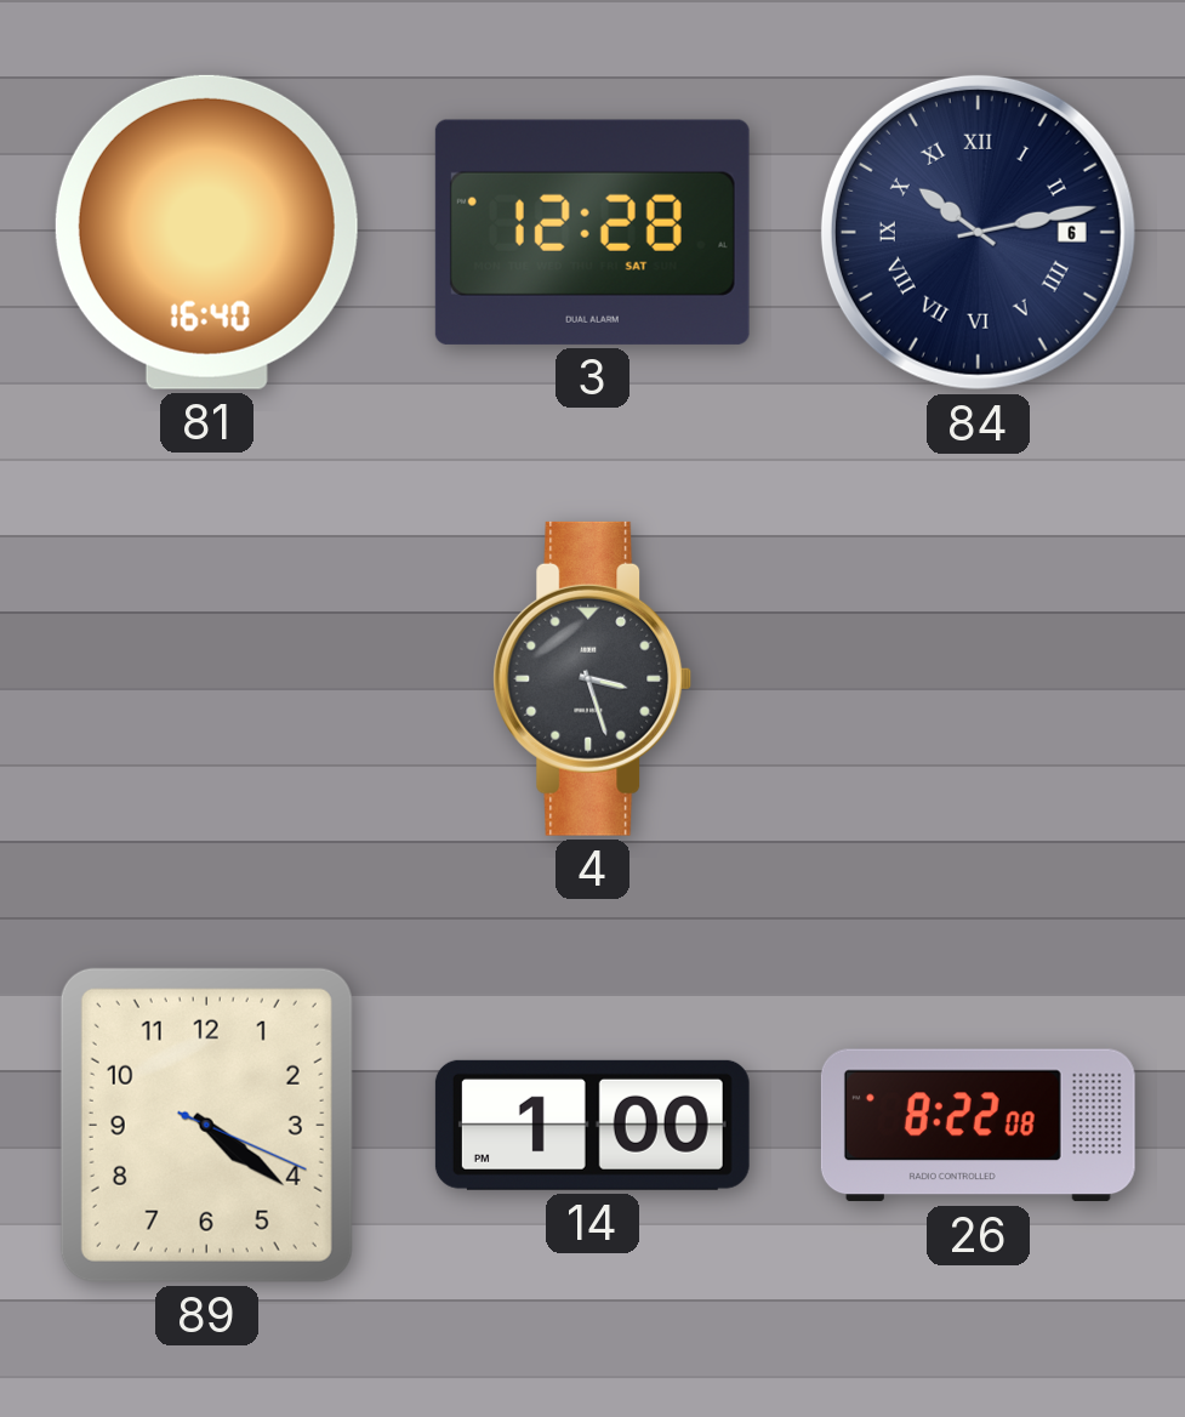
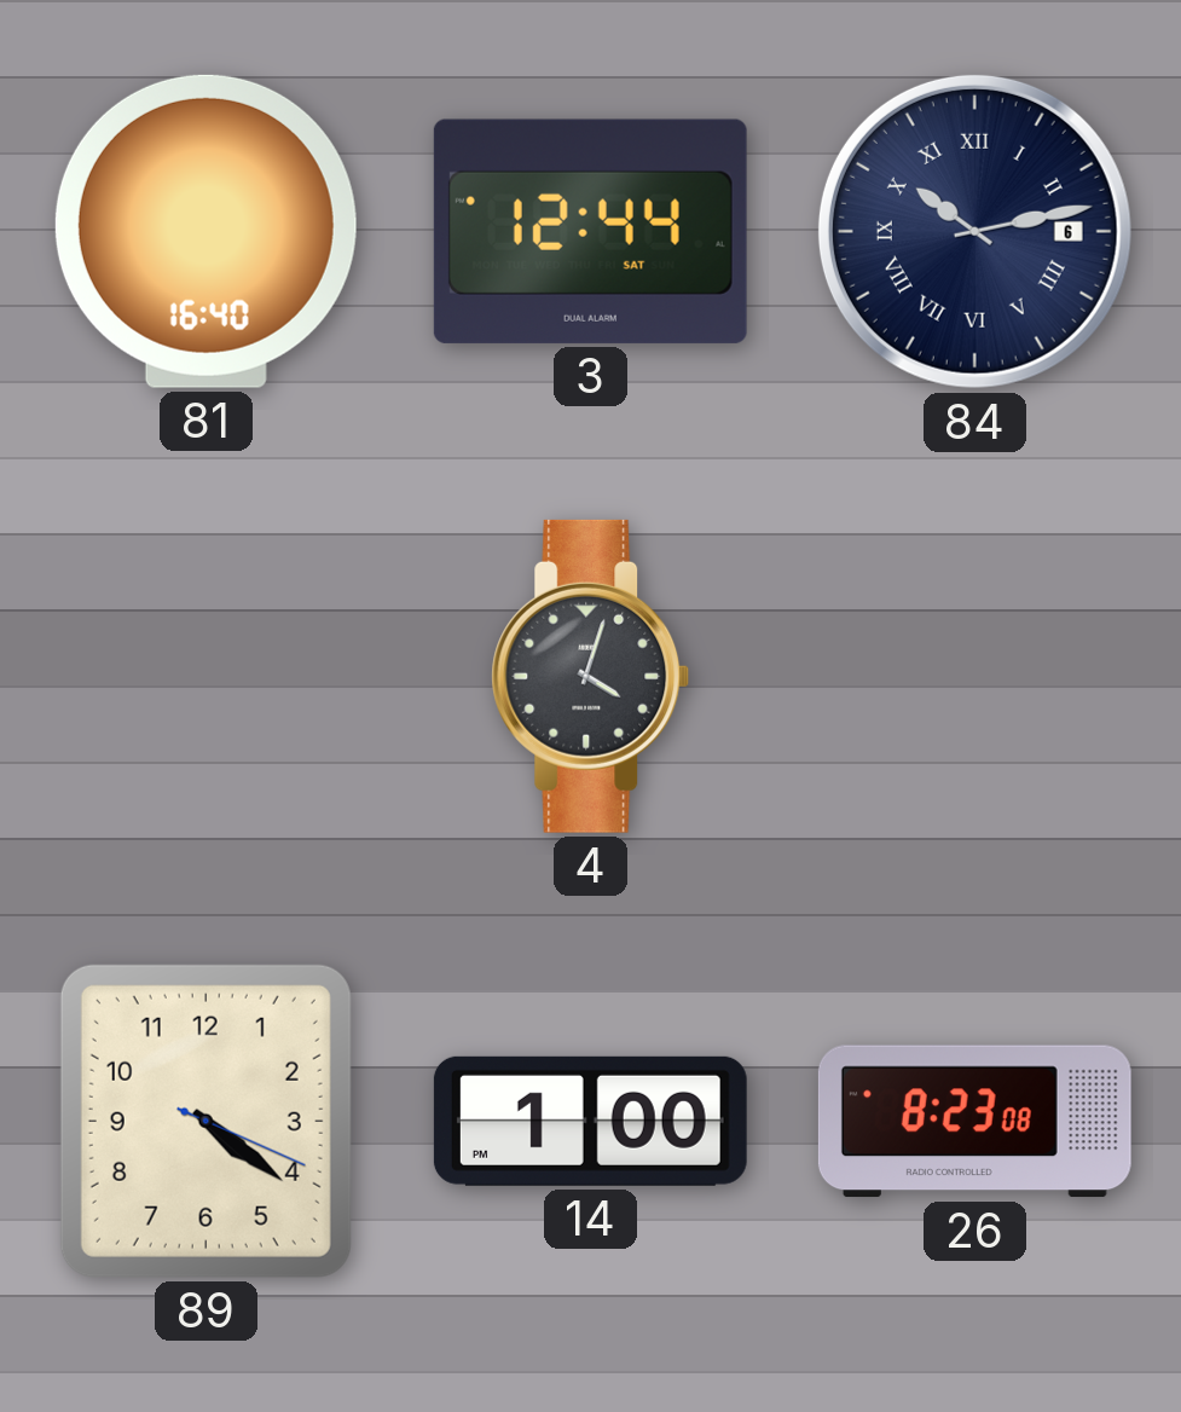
3: 12:28 -> 12:44
4: 3:27 -> 4:03
26: 8:22 -> 8:23
